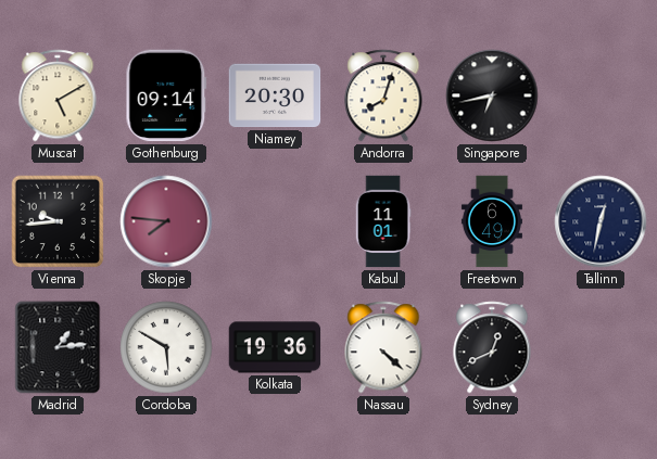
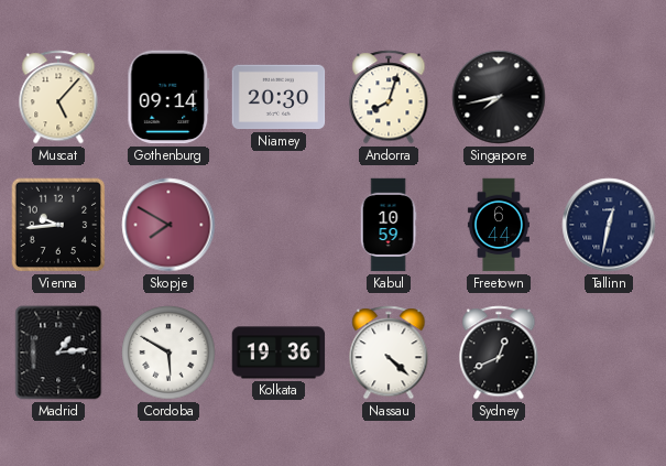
Muscat: 5:10 -> 5:07
Singapore: 6:43 -> 7:43
Skopje: 7:46 -> 7:50
Kabul: 11:01 -> 10:59
Freetown: 6:49 -> 6:44
